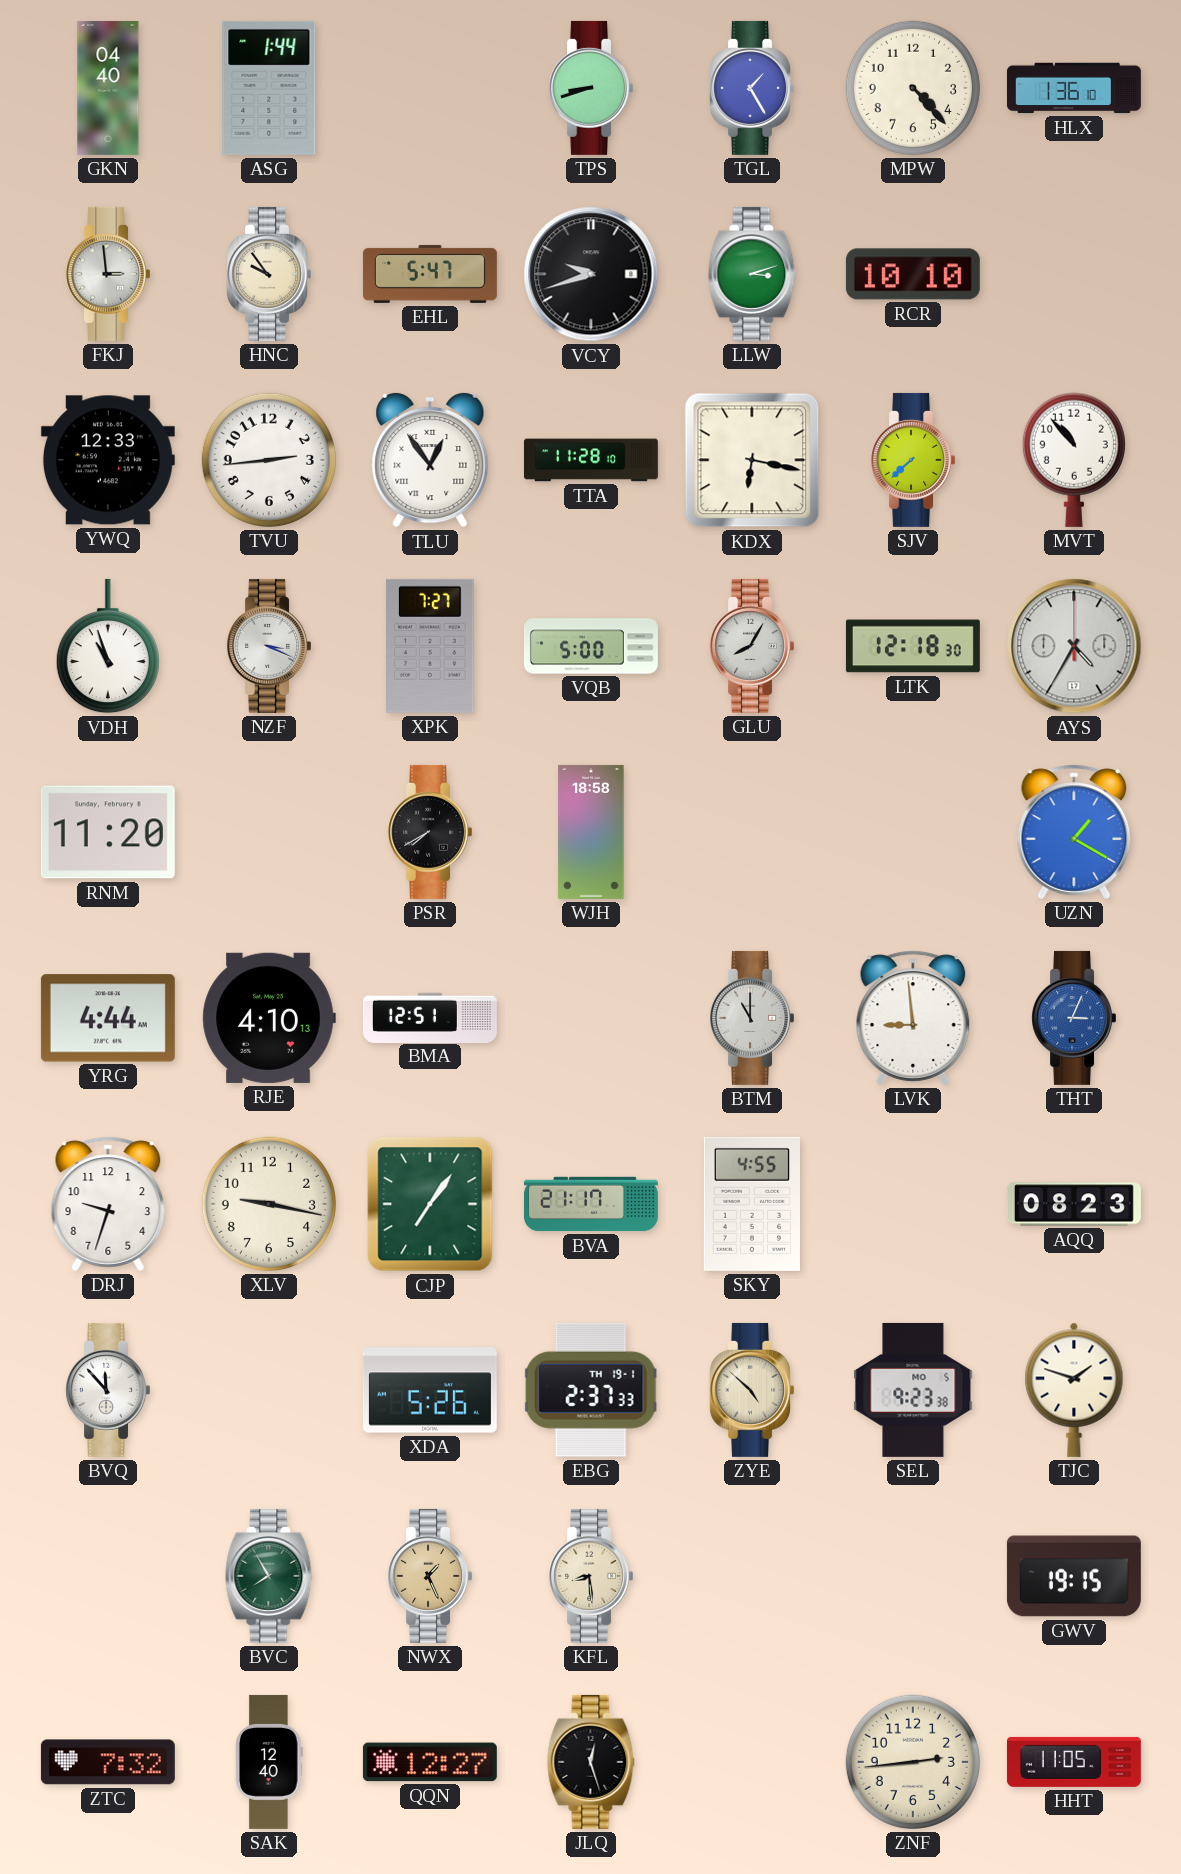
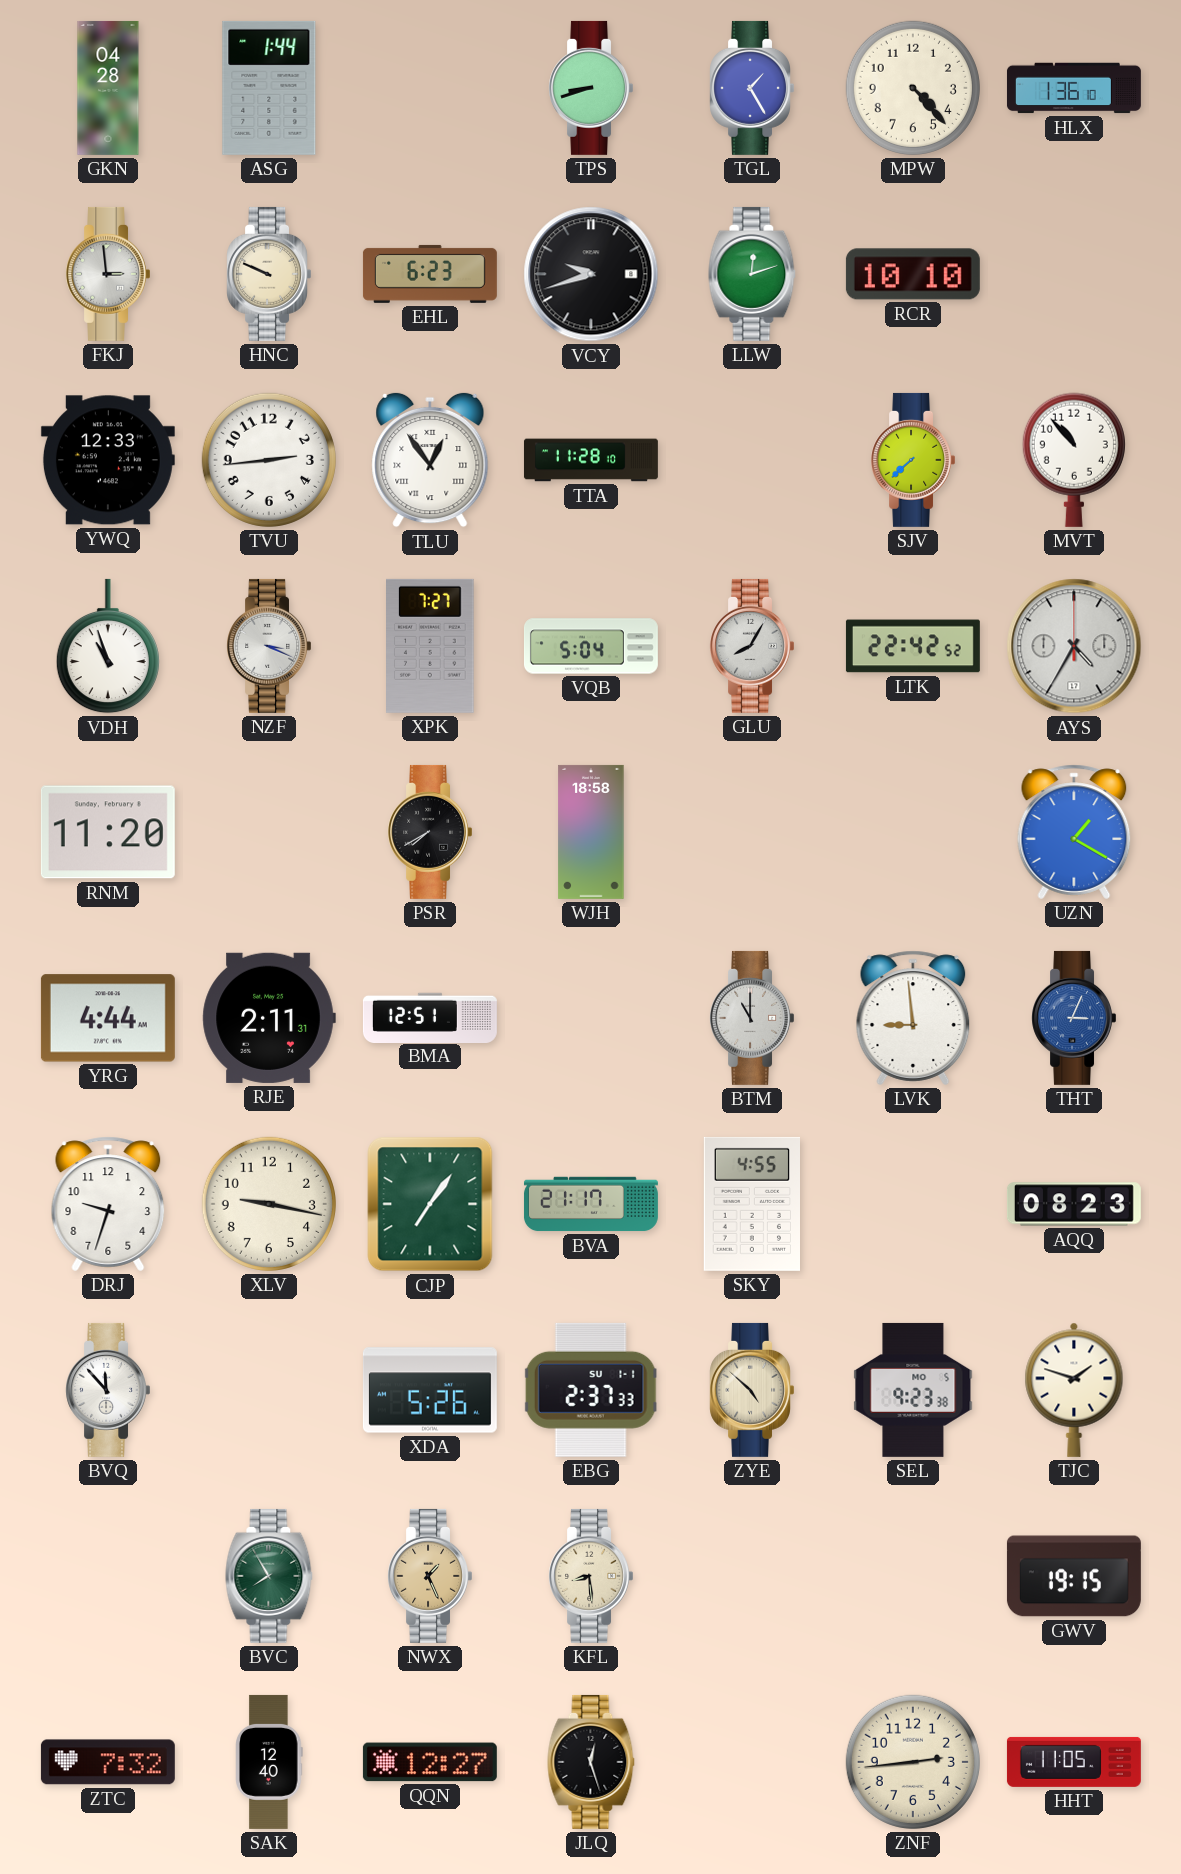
GKN: 04:40 -> 04:28
HNC: 9:54 -> 9:49
EHL: 5:47 -> 6:23
LLW: 3:12 -> 12:12
KDX: 6:17 -> none
VQB: 5:00 -> 5:04
LTK: 12:18 -> 22:42
RJE: 4:10 -> 2:11
EBG date: TH 19-1 -> SU 1-1
